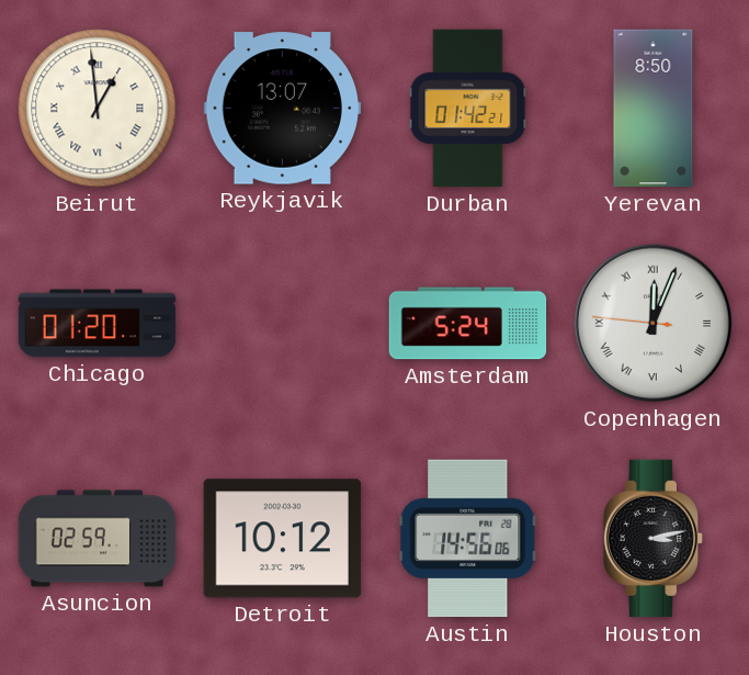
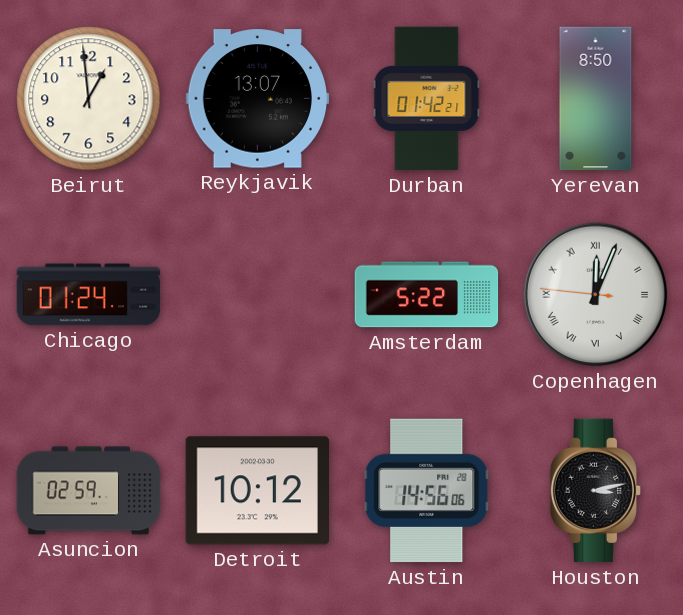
Beirut numerals: Roman -> Arabic
Chicago: 01:20 -> 01:24
Amsterdam: 5:24 -> 5:22
